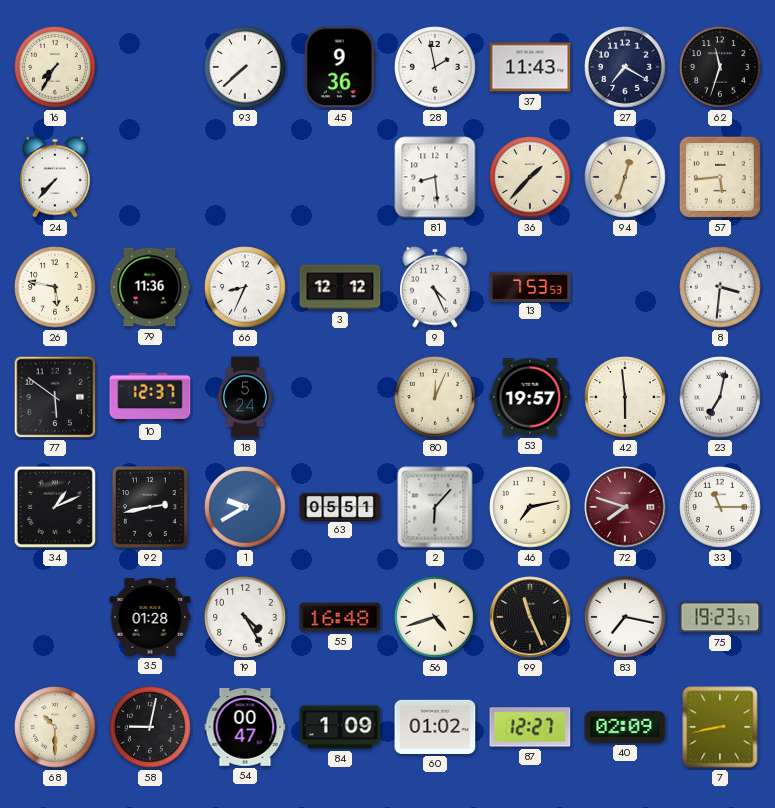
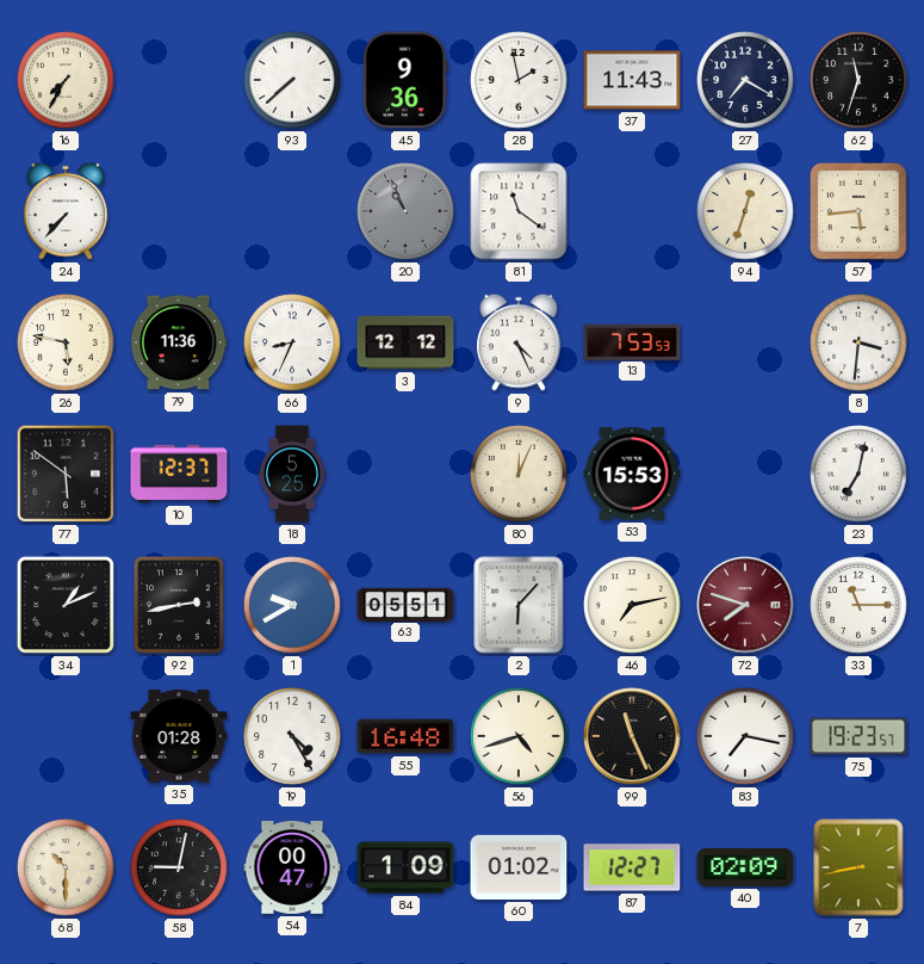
20: none -> 10:56
81: 8:29 -> 11:21
36: 1:37 -> none
18: 5:24 -> 5:25
53: 19:57 -> 15:53
42: 5:59 -> none
